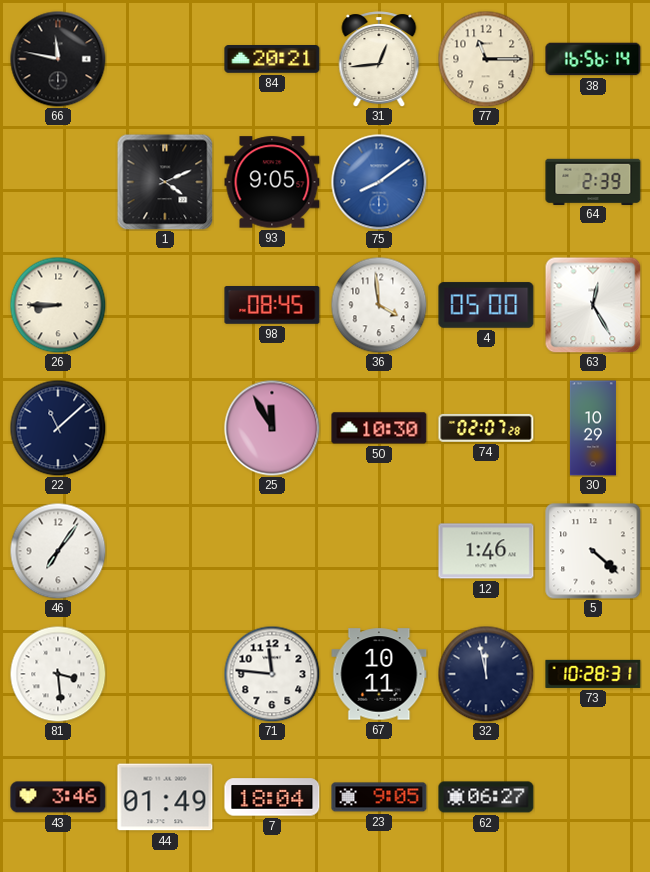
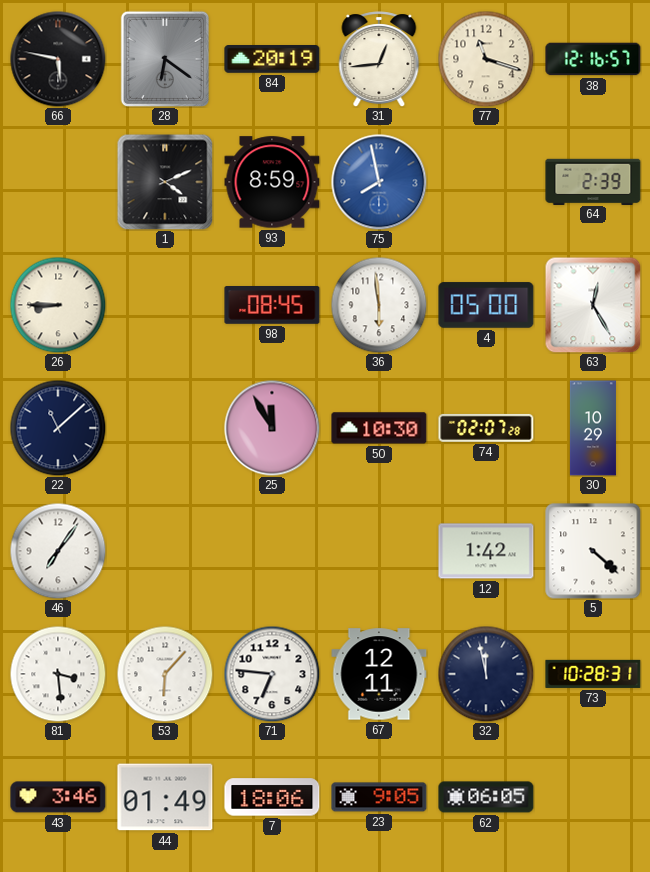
66: 11:47 -> 5:47
28: none -> 6:21
84: 20:21 -> 20:19
77: 11:15 -> 11:18
38: 16:56 -> 12:16
93: 9:05 -> 8:59
75: 8:09 -> 7:58
36: 3:59 -> 5:59
12: 1:46 -> 1:42
53: none -> 6:07
71: 11:46 -> 6:46
67: 10:11 -> 12:11
7: 18:04 -> 18:06
62: 06:27 -> 06:05
